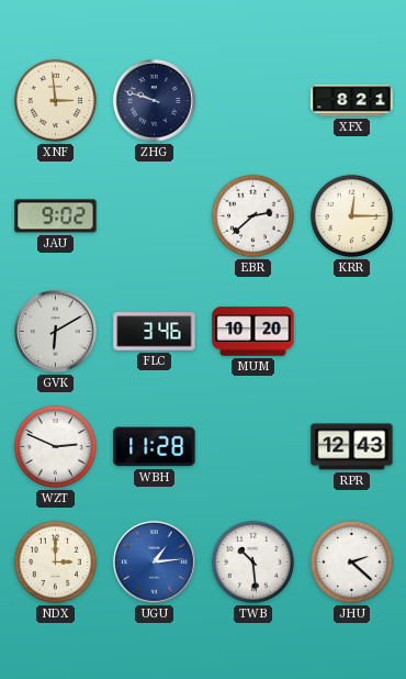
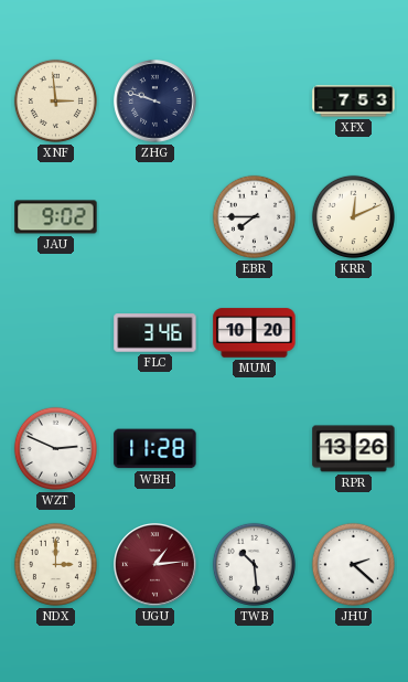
XFX: 8:21 -> 7:53
EBR: 2:38 -> 7:45
KRR: 12:15 -> 12:11
GVK: 6:10 -> none
RPR: 12:43 -> 13:26
UGU dial: blue -> burgundy
